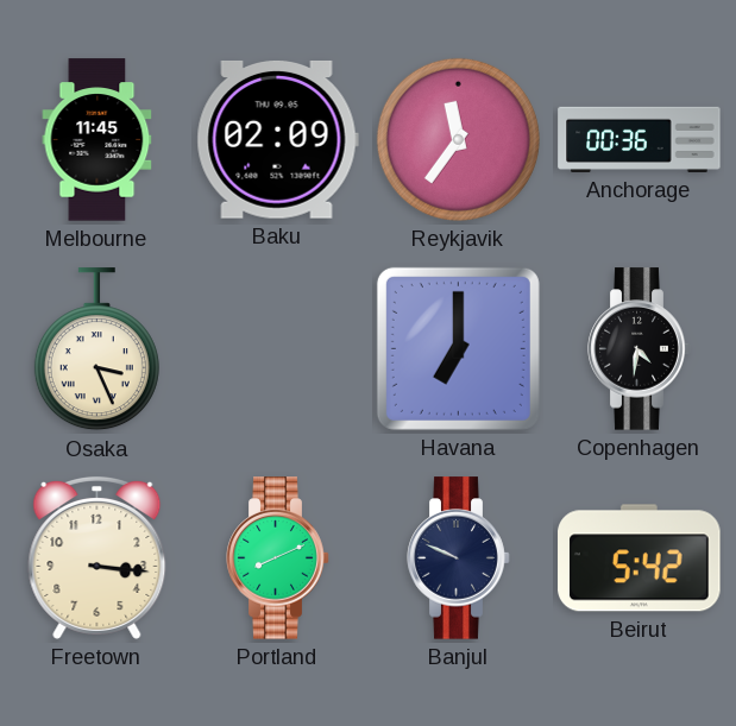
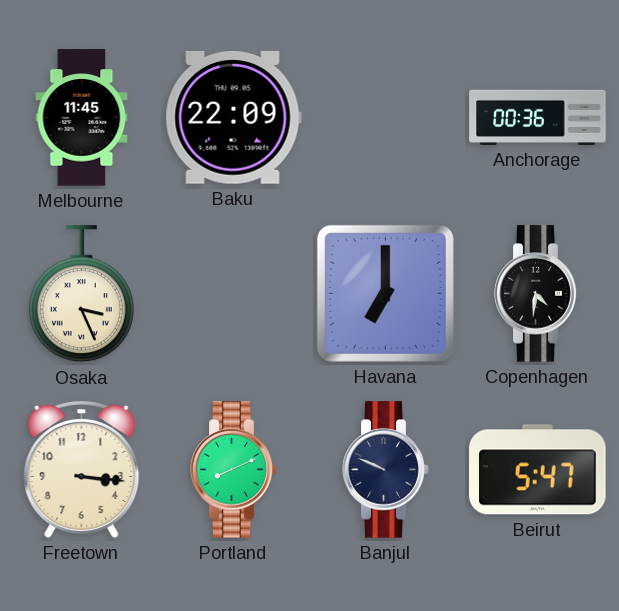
Baku: 02:09 -> 22:09
Reykjavik: 11:36 -> none
Beirut: 5:42 -> 5:47
